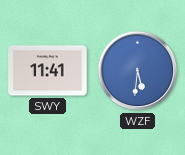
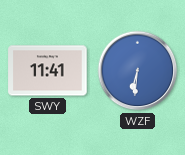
WZF: 5:31 -> 6:31
